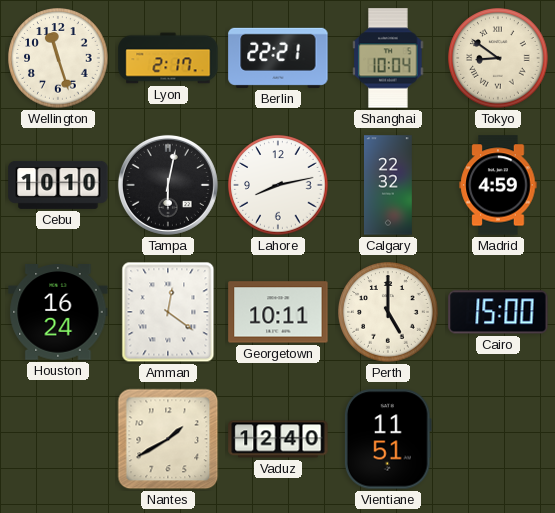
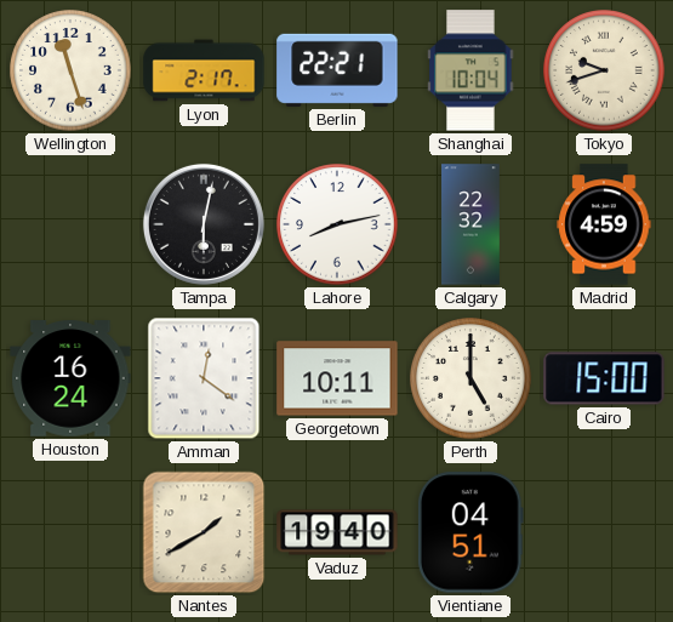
Tokyo: 8:51 -> 9:42
Cebu: 10:10 -> none
Vaduz: 12:40 -> 19:40
Vientiane: 11:51 -> 04:51
